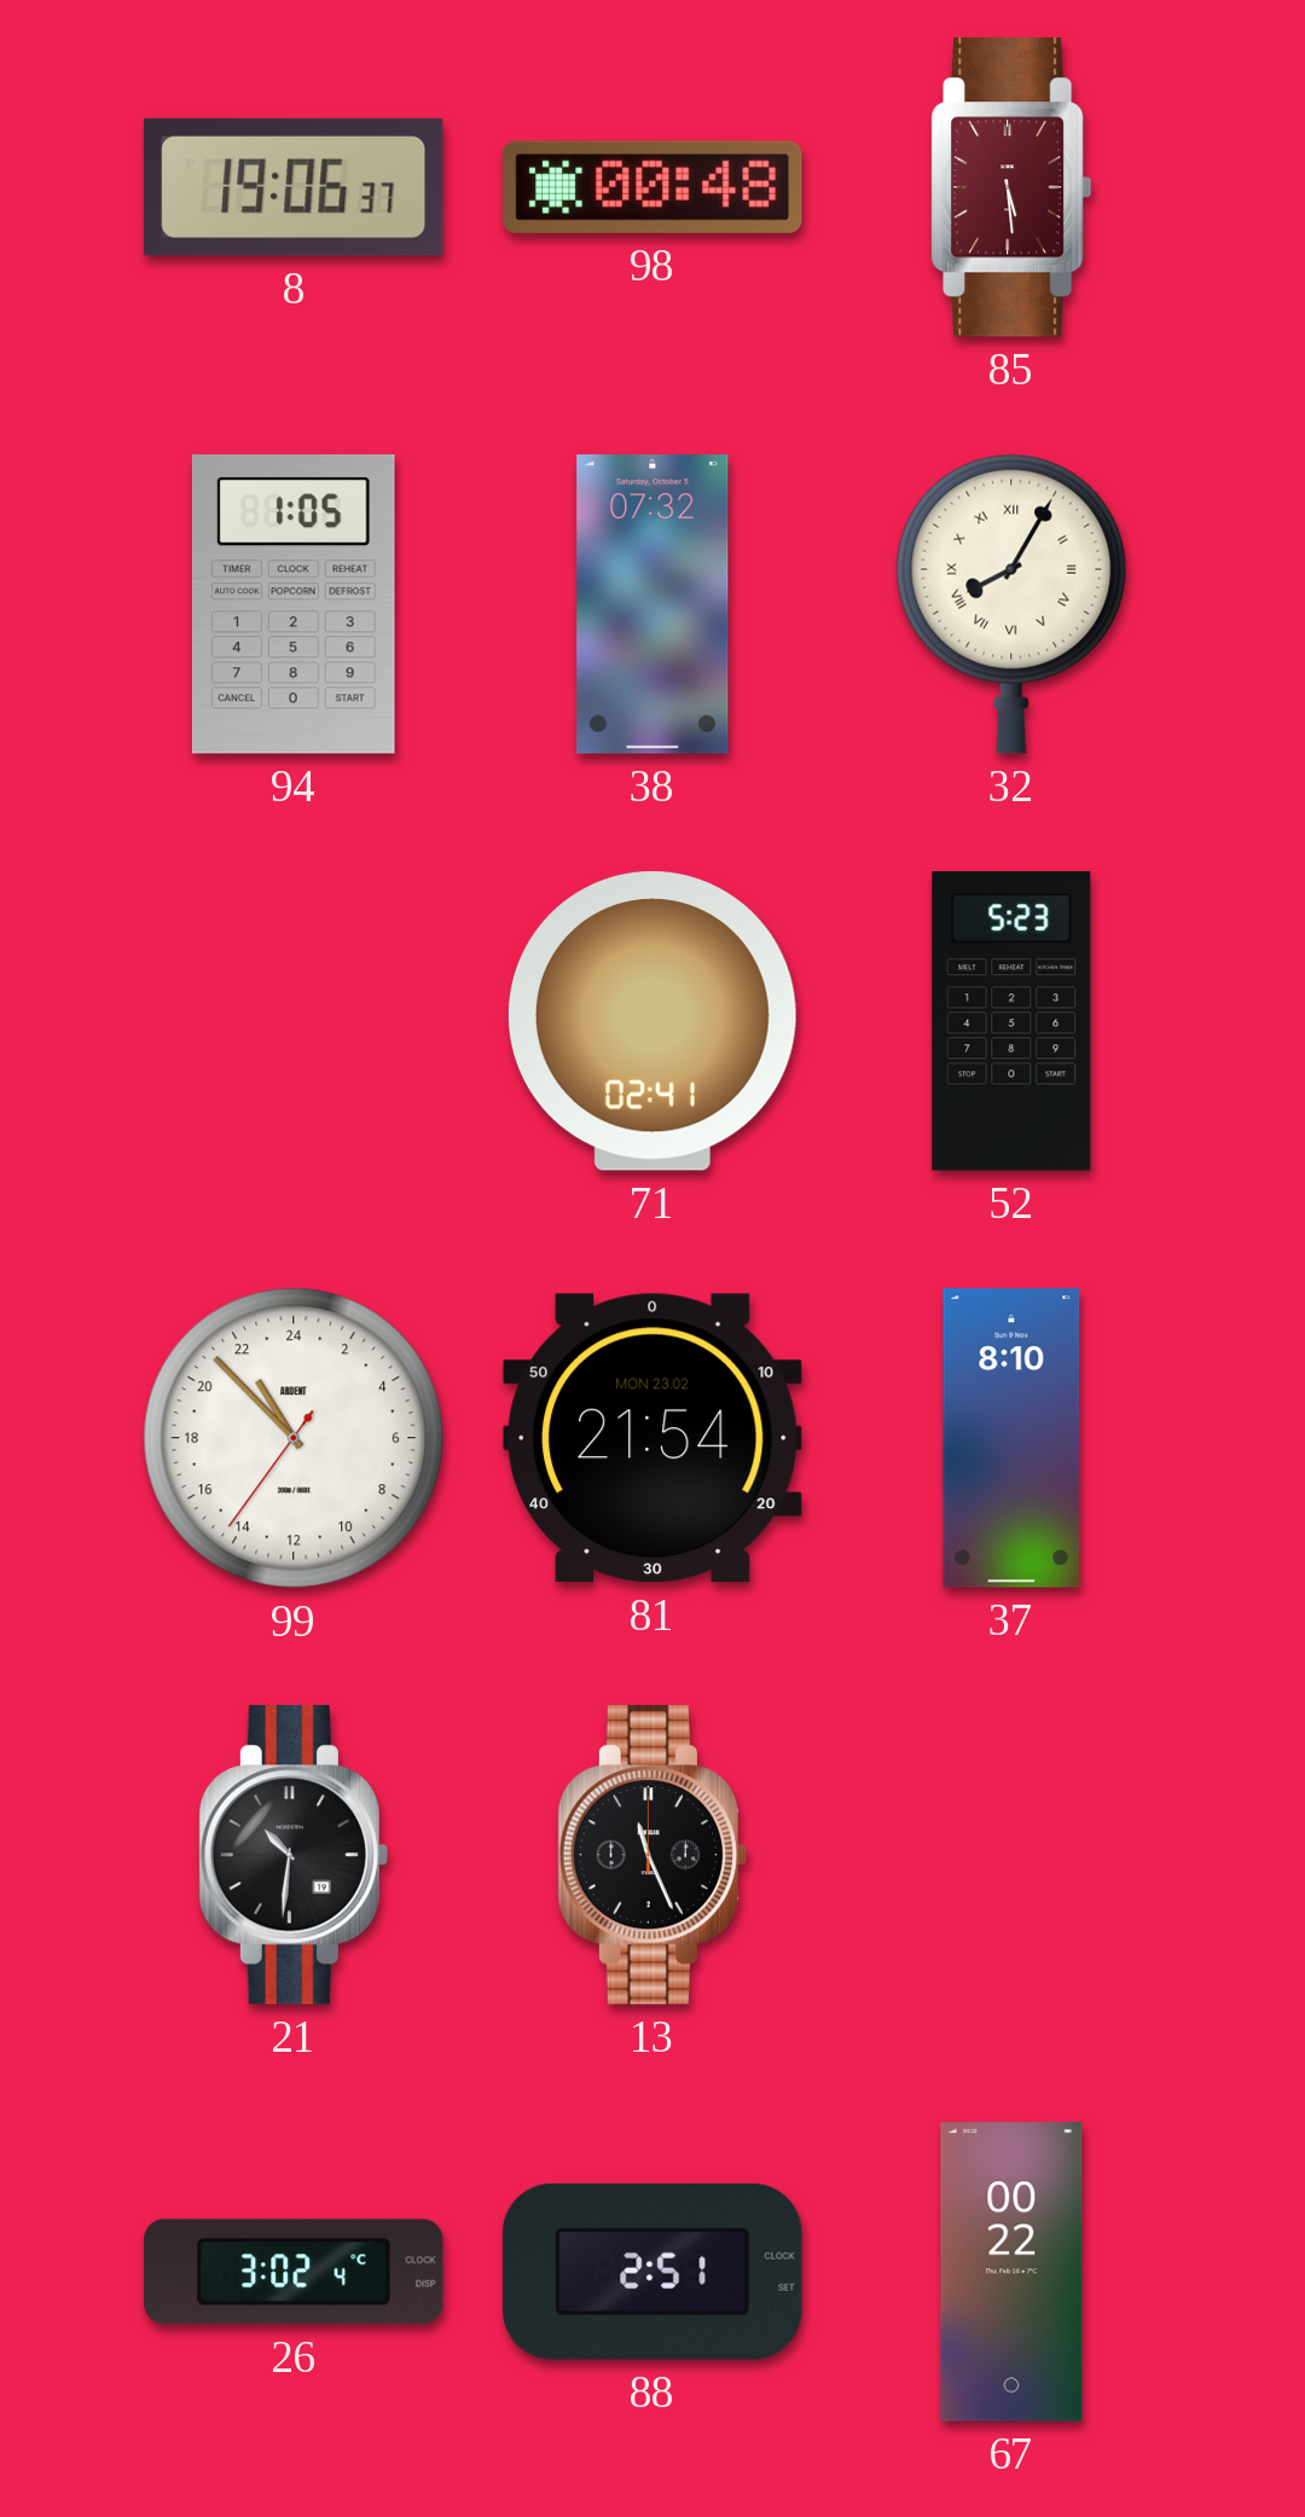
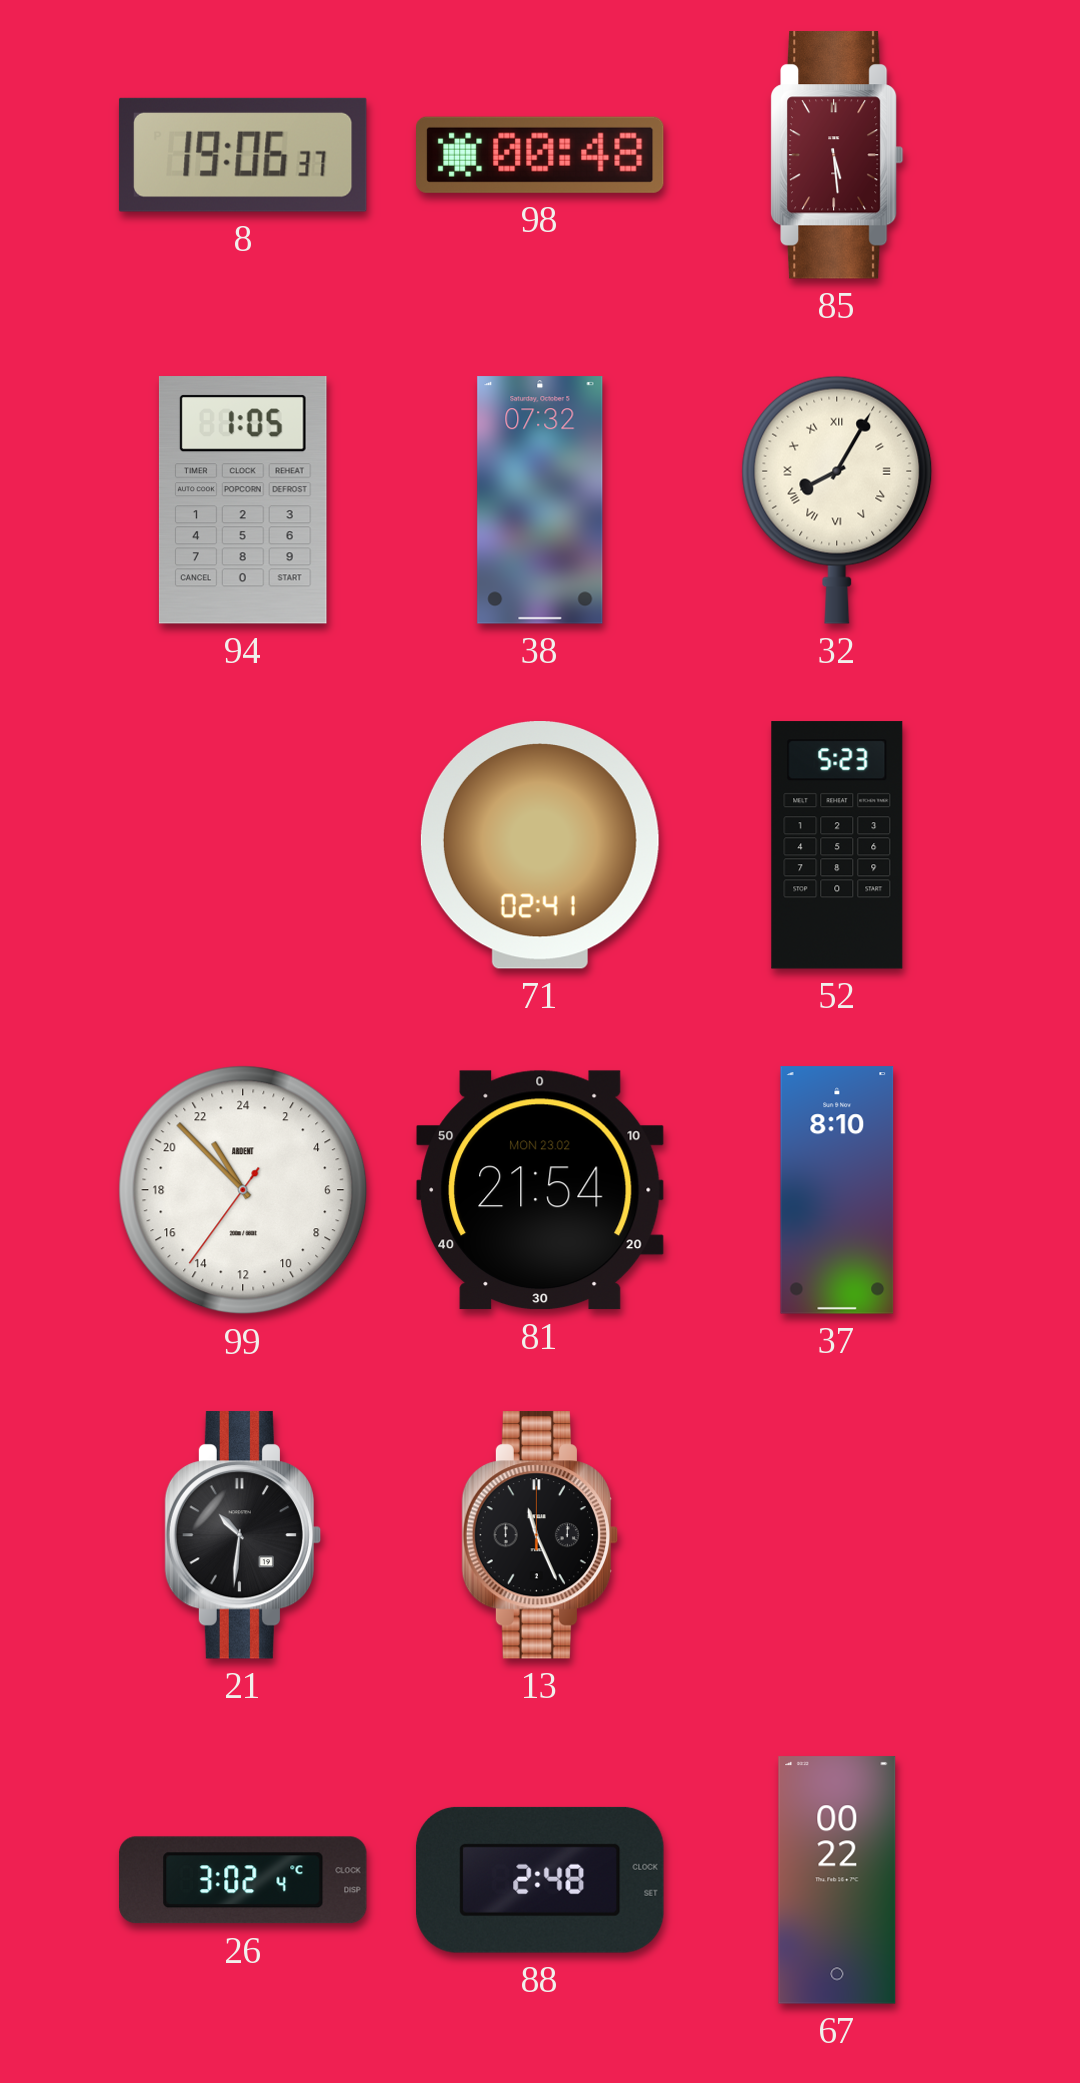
88: 2:51 -> 2:48
